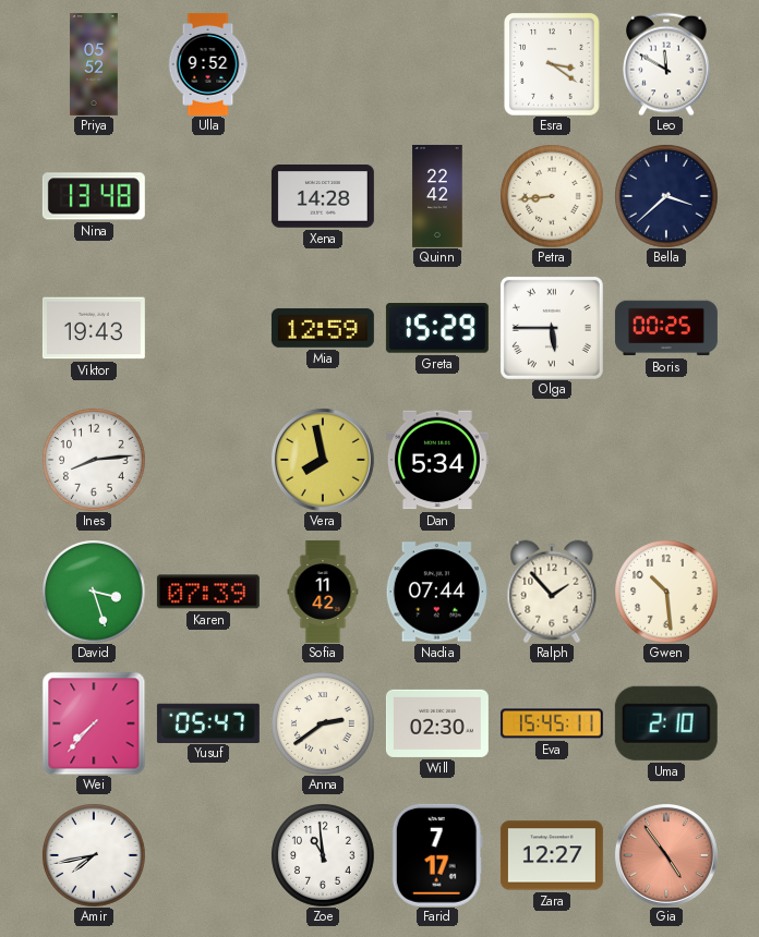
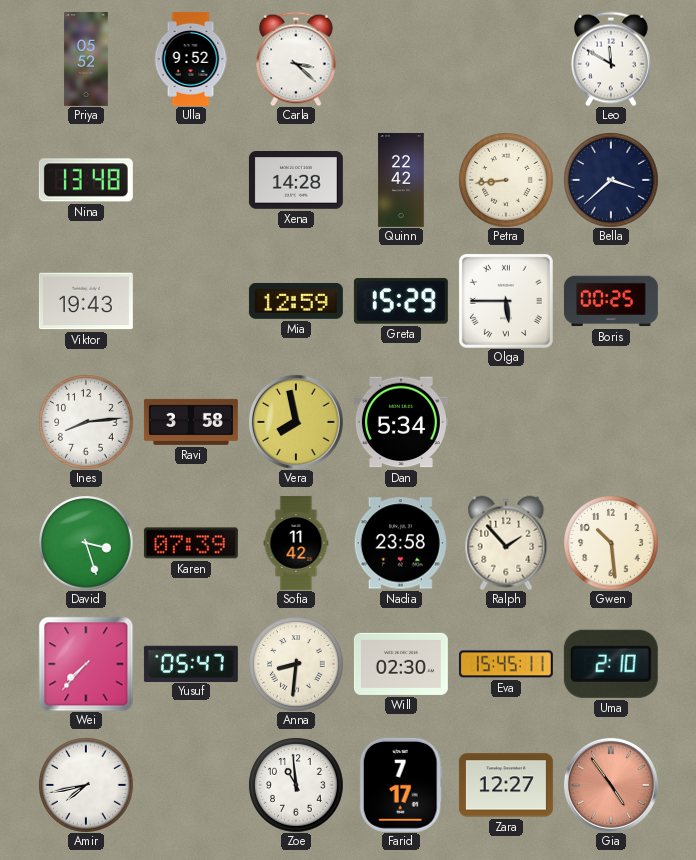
Carla: none -> 3:22
Esra: 3:21 -> none
Ravi: none -> 3:58
Nadia: 07:44 -> 23:58
Anna: 2:39 -> 8:31
